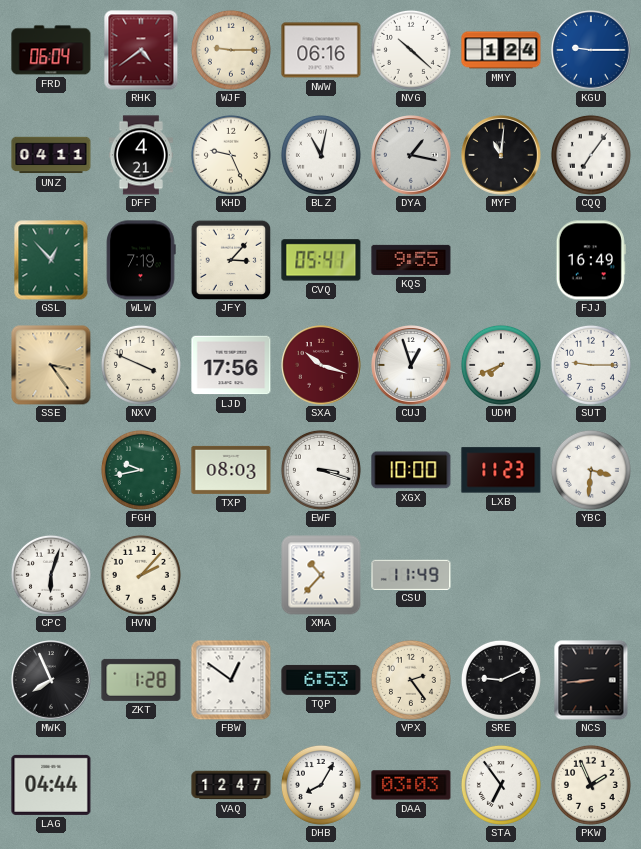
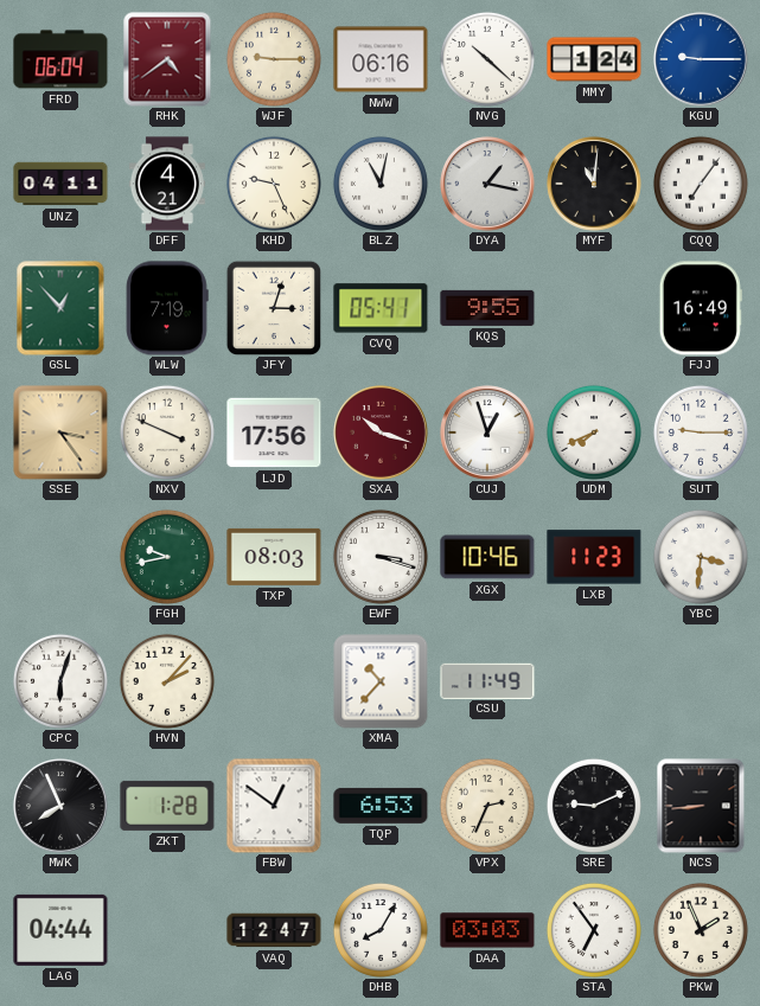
JFY: 3:07 -> 3:03
XGX: 10:00 -> 10:46
VPX: 2:24 -> 2:34
